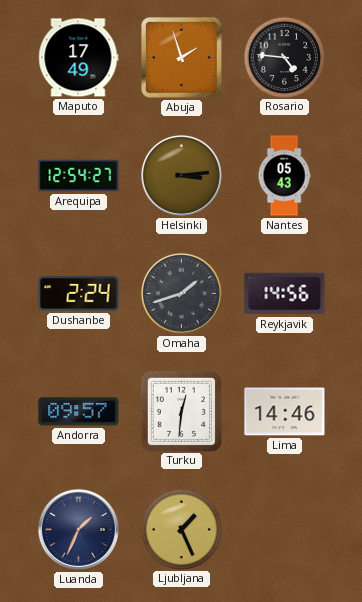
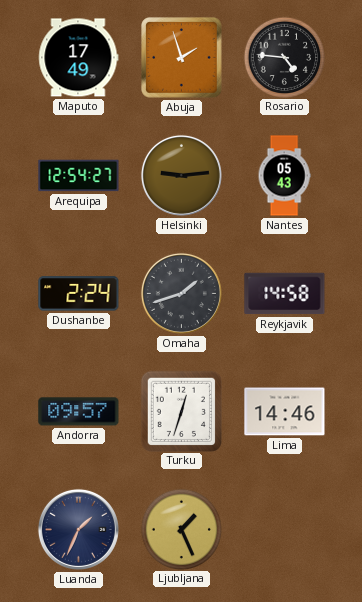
Helsinki: 3:14 -> 9:14
Reykjavik: 14:56 -> 14:58
Turku: 12:31 -> 12:33
